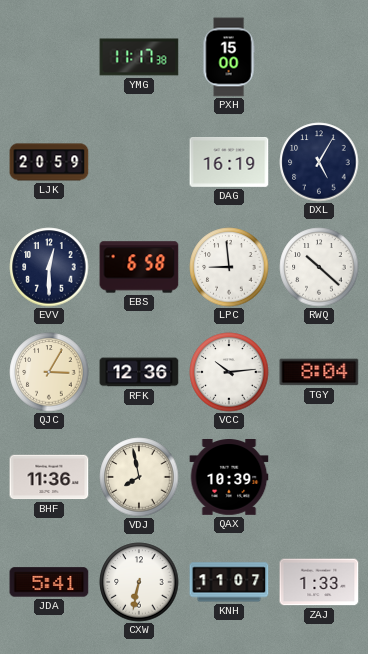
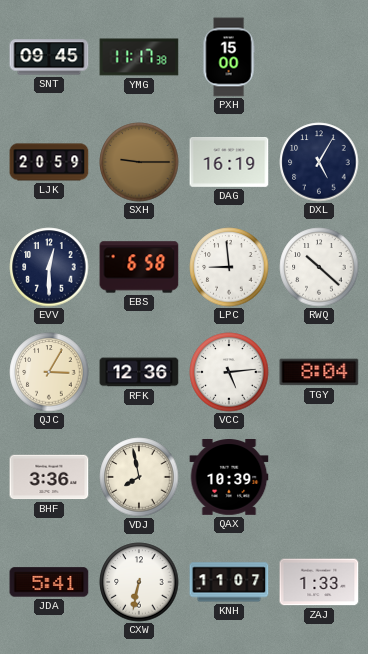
SNT: none -> 09:45
SXH: none -> 9:15
VCC: 10:14 -> 5:14
BHF: 11:36 -> 3:36
